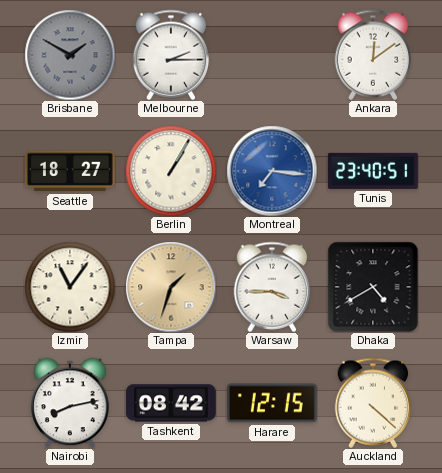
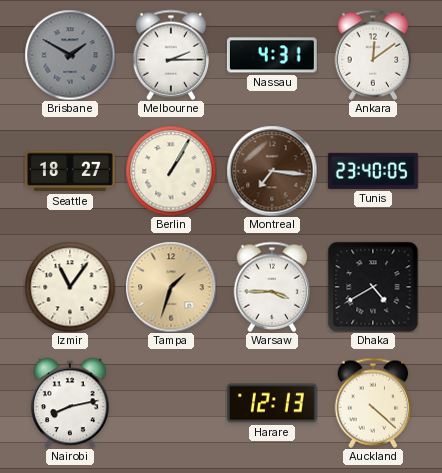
Nassau: none -> 4:31
Montreal dial: blue -> brown
Tunis: 23:40:51 -> 23:40:05
Tashkent: 08:42 -> none
Harare: 12:15 -> 12:13
